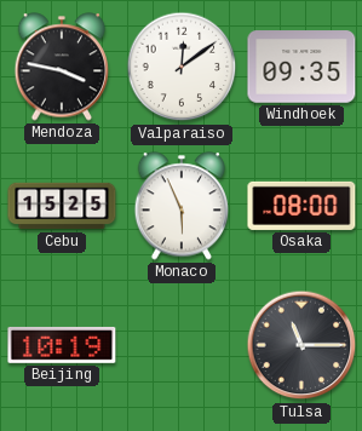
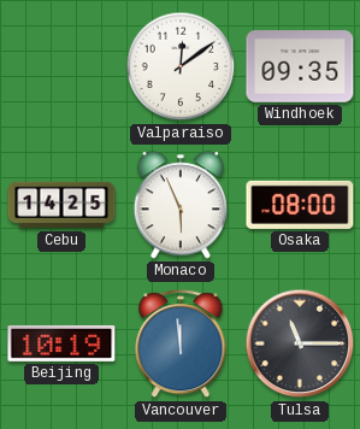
Mendoza: 3:47 -> none
Cebu: 15:25 -> 14:25
Vancouver: none -> 11:59
